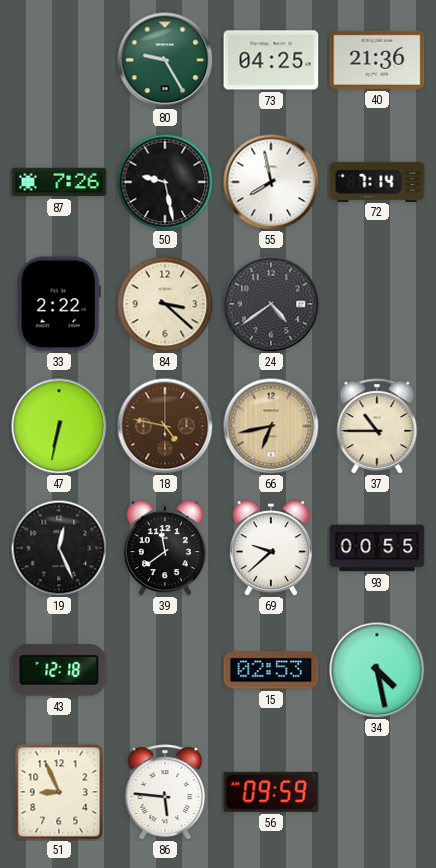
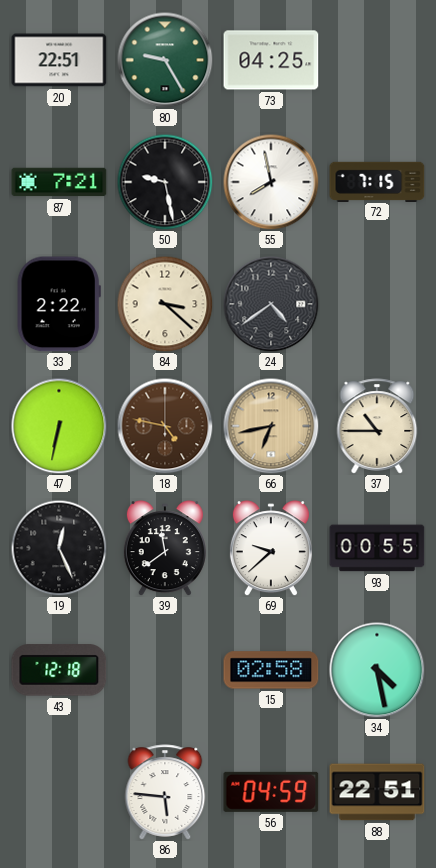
20: none -> 22:51
40: 21:36 -> none
87: 7:26 -> 7:21
72: 7:14 -> 7:15
15: 02:53 -> 02:58
51: 8:56 -> none
56: 09:59 -> 04:59
88: none -> 22:51
